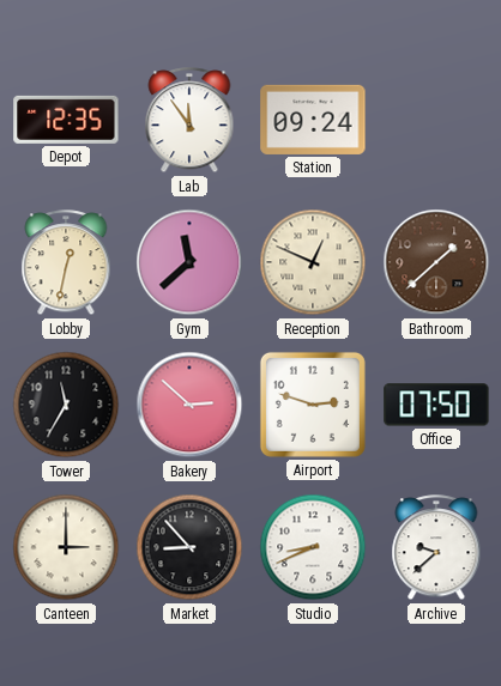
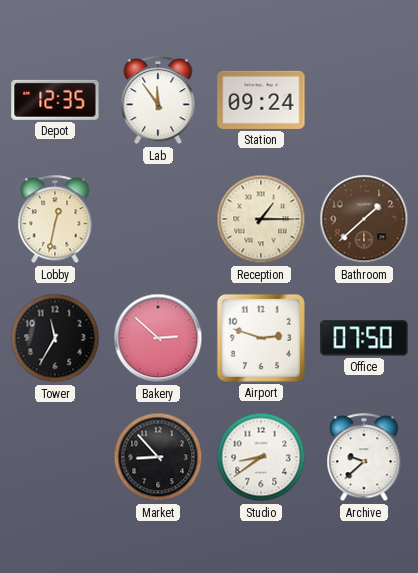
Gym: 11:38 -> none
Reception: 12:49 -> 1:15
Canteen: 3:00 -> none
Studio: 8:41 -> 8:39
